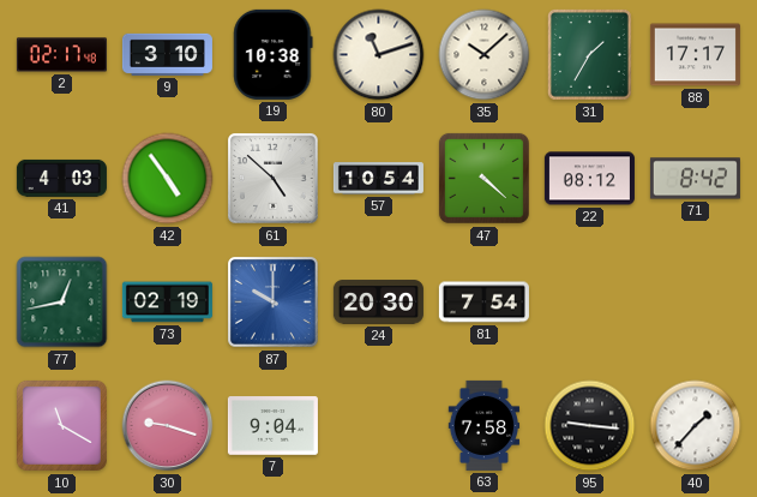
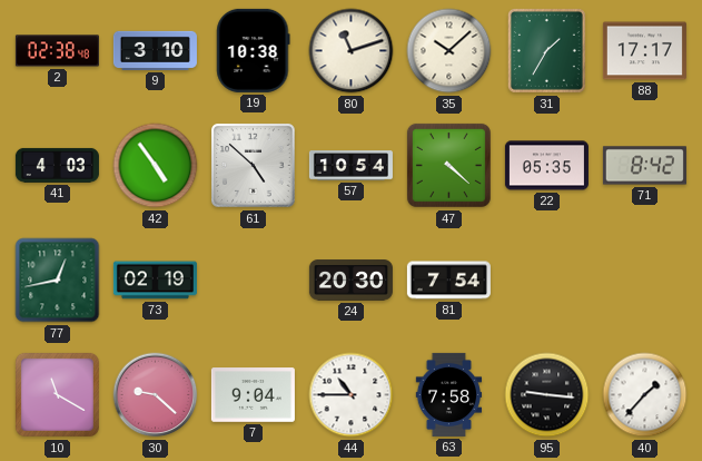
2: 02:17 -> 02:38
22: 08:12 -> 05:35
87: 10:00 -> none
30: 9:18 -> 9:22
44: none -> 10:45
